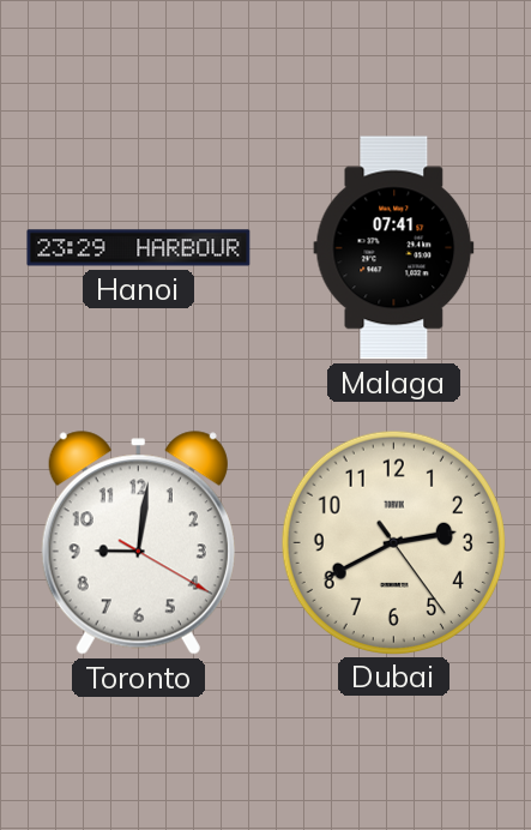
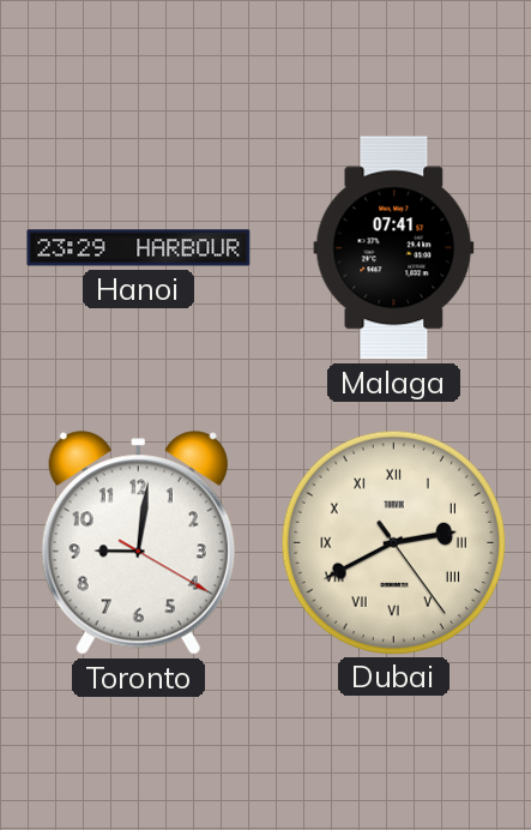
Dubai numerals: Arabic -> Roman
